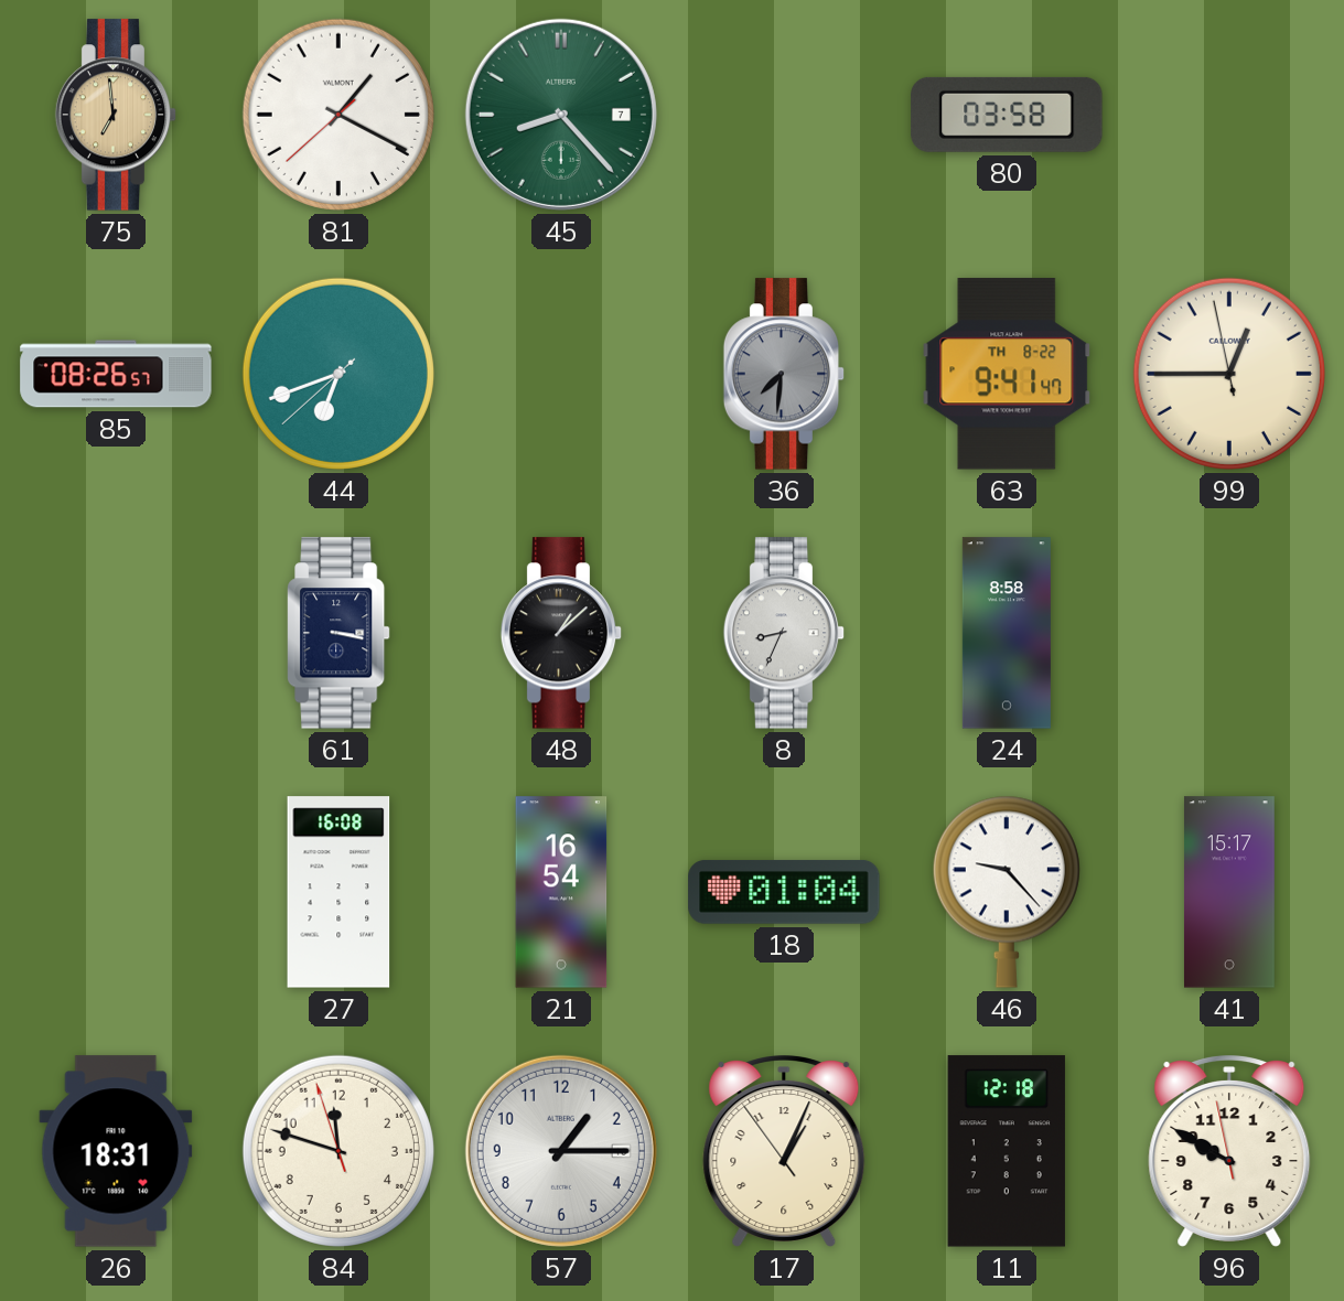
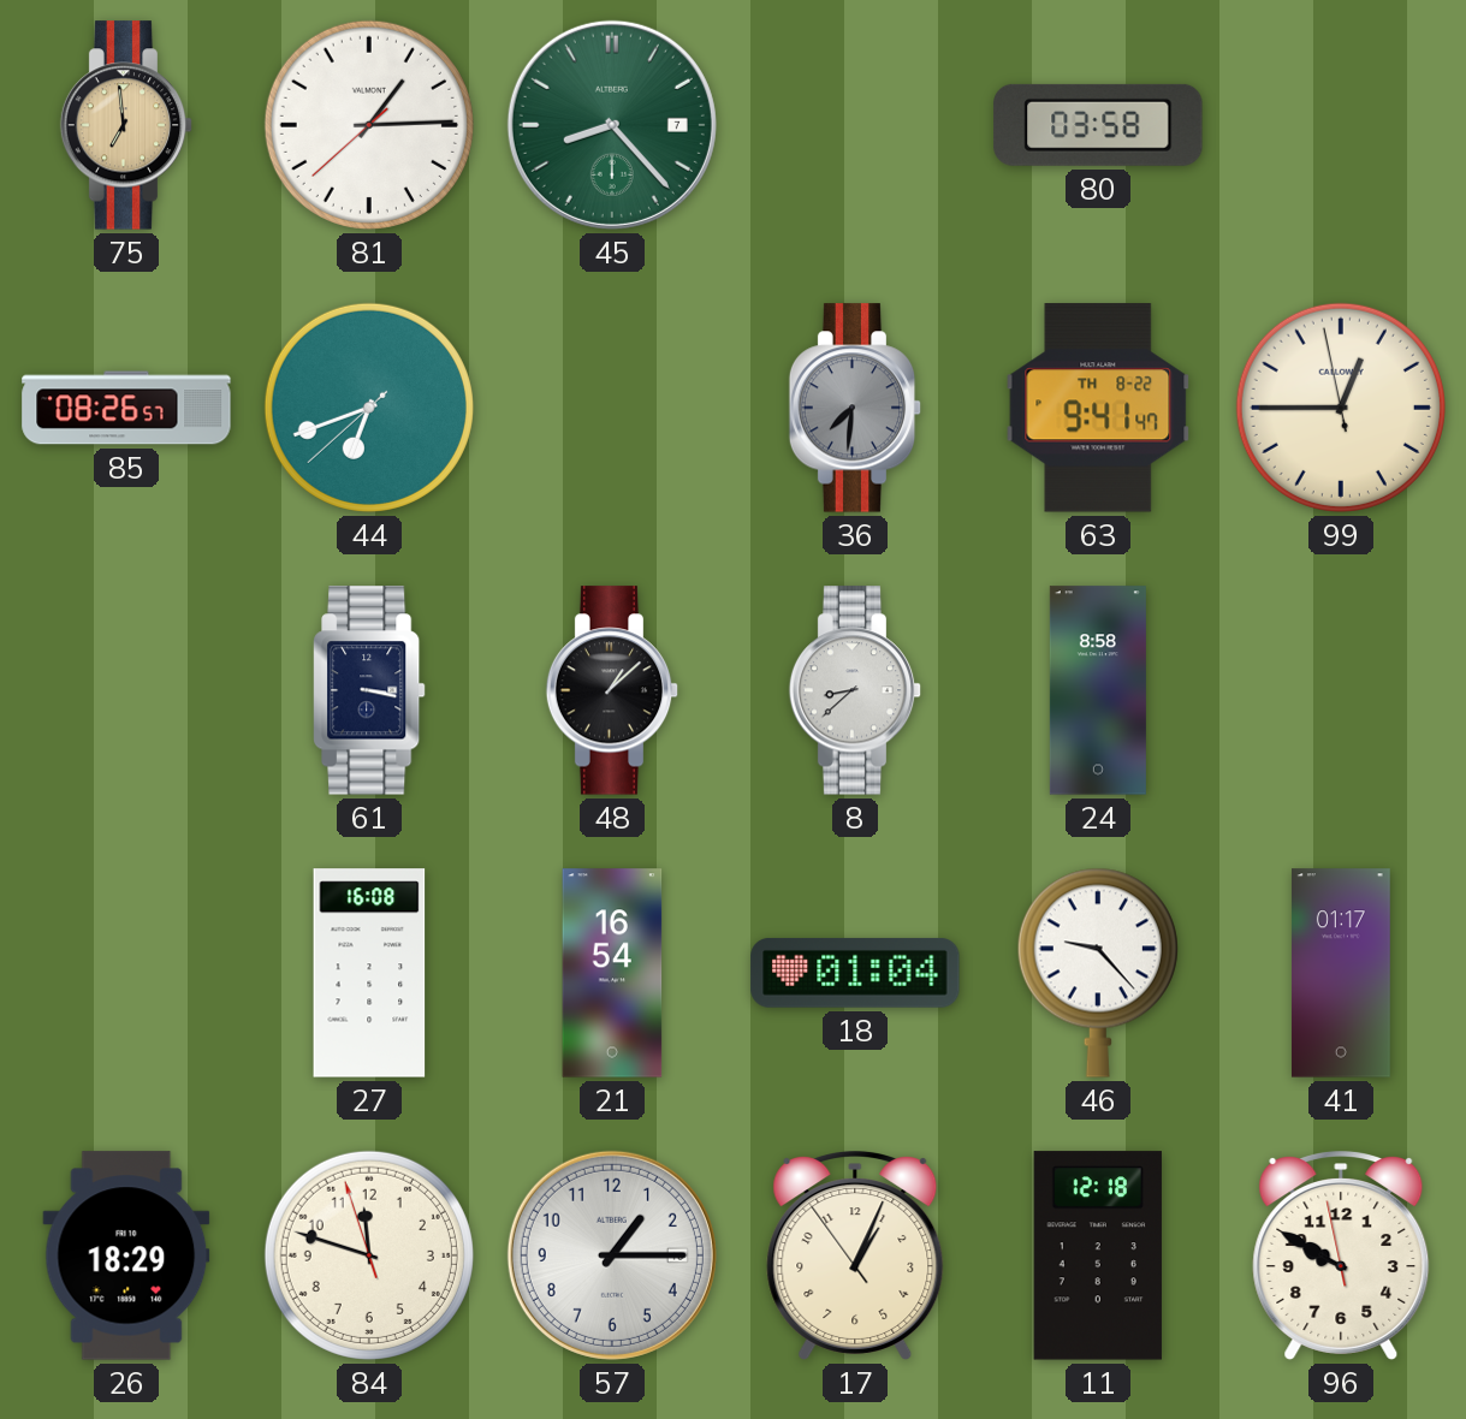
81: 1:19 -> 1:14
8: 8:34 -> 8:38
41: 15:17 -> 01:17
26: 18:31 -> 18:29
